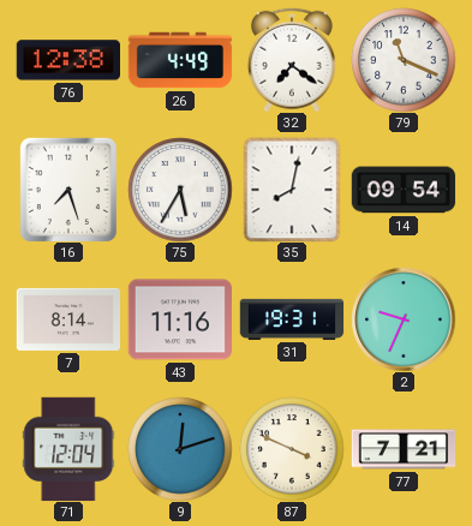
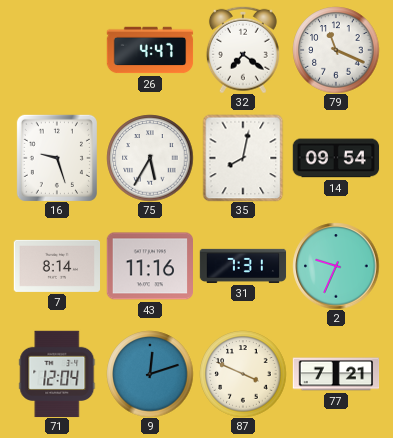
76: 12:38 -> none
26: 4:49 -> 4:47
16: 7:27 -> 9:27
31: 19:31 -> 7:31
